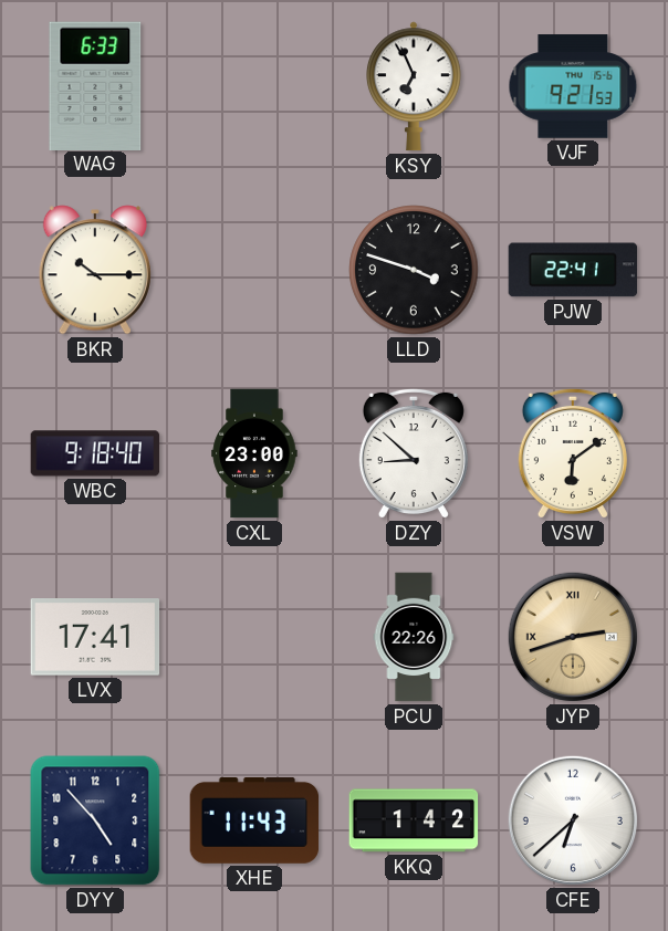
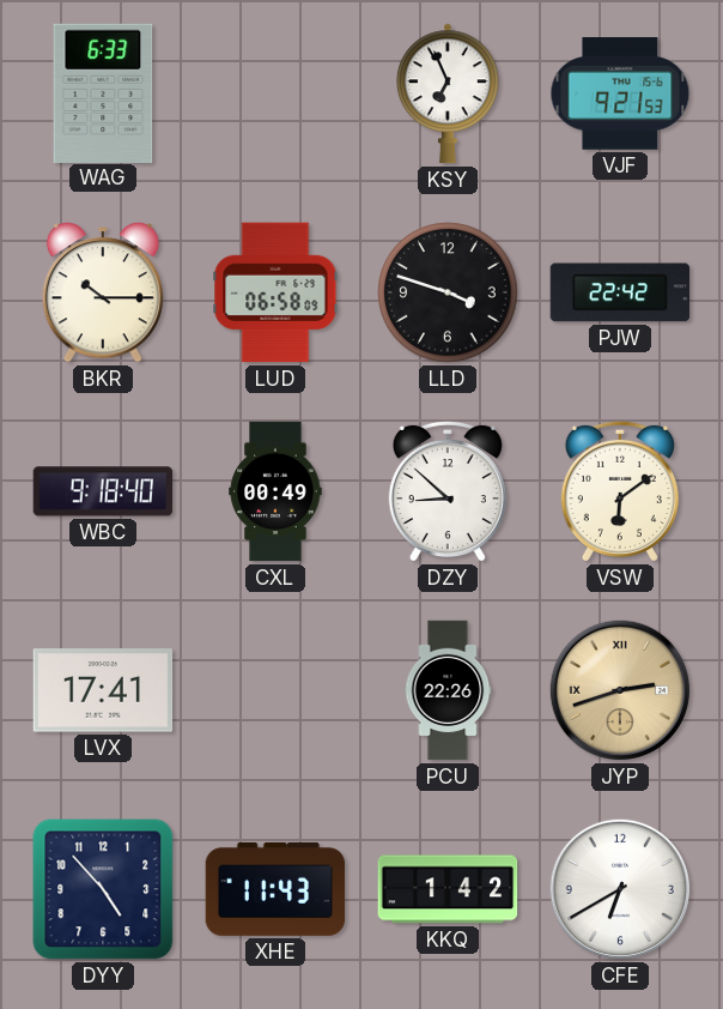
LUD: none -> 06:58
PJW: 22:41 -> 22:42
CXL: 23:00 -> 00:49
CFE: 6:38 -> 6:40
